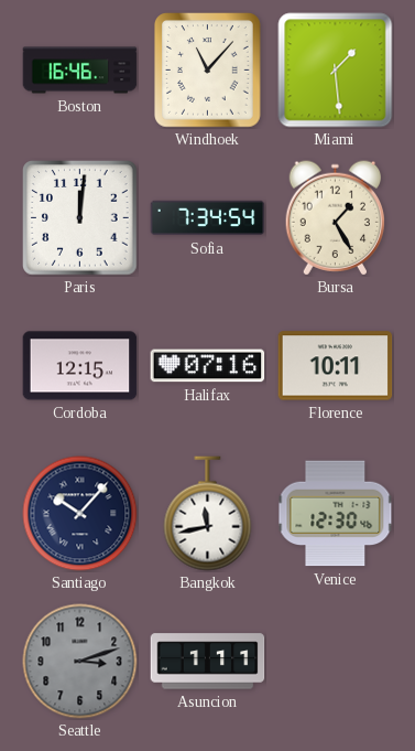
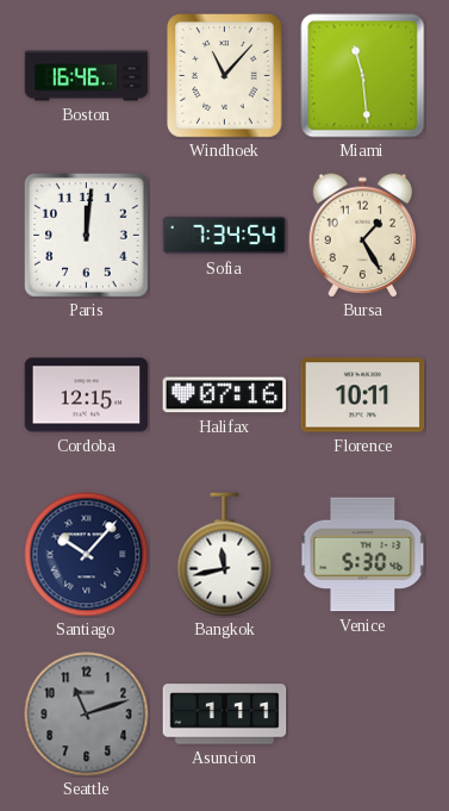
Miami: 1:29 -> 11:29
Venice: 12:30 -> 5:30
Seattle: 3:12 -> 11:12
